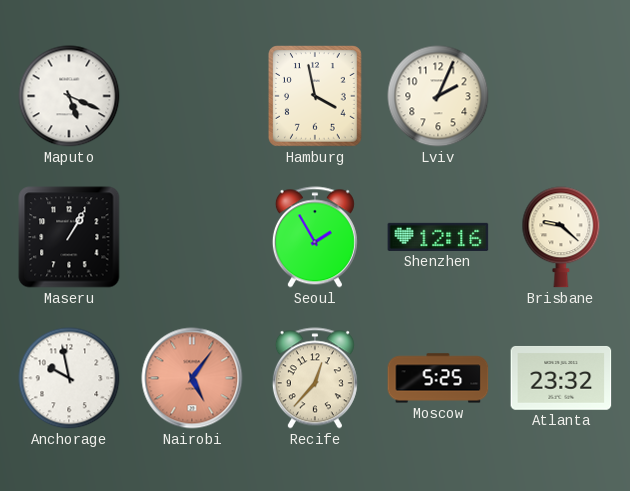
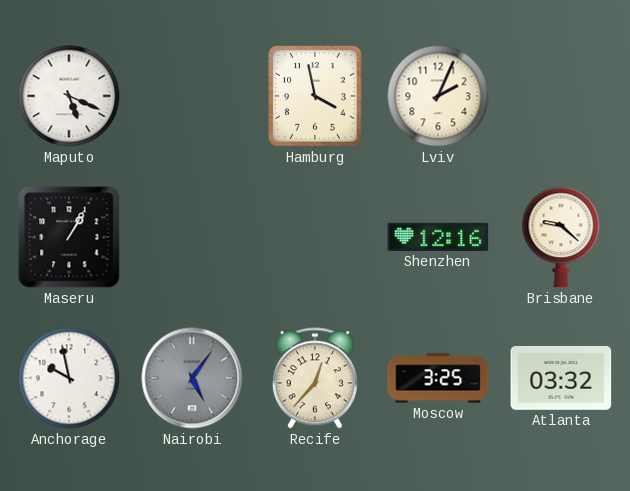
Seoul: 1:55 -> none
Nairobi dial: salmon -> grey
Moscow: 5:25 -> 3:25
Atlanta: 23:32 -> 03:32
